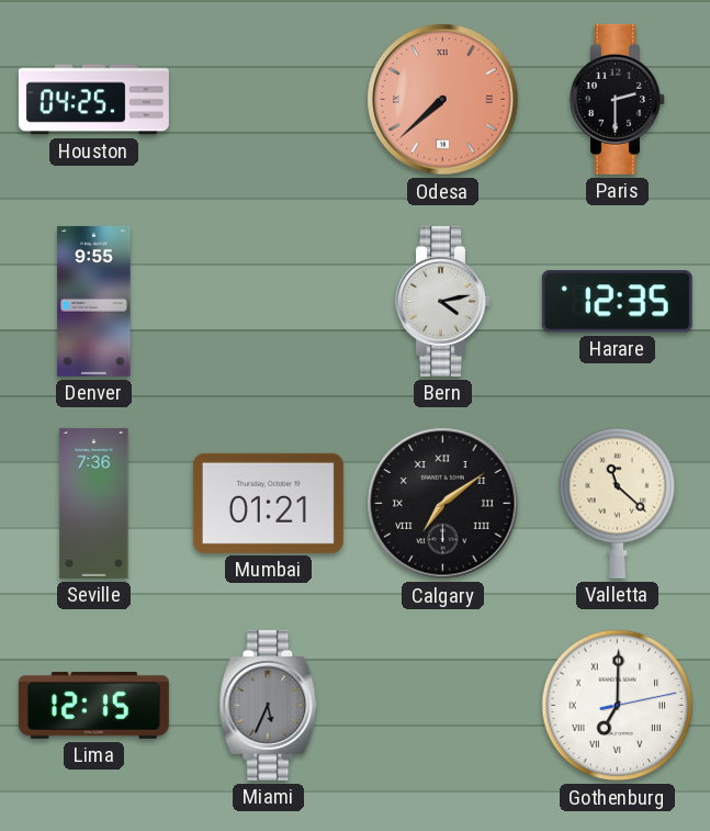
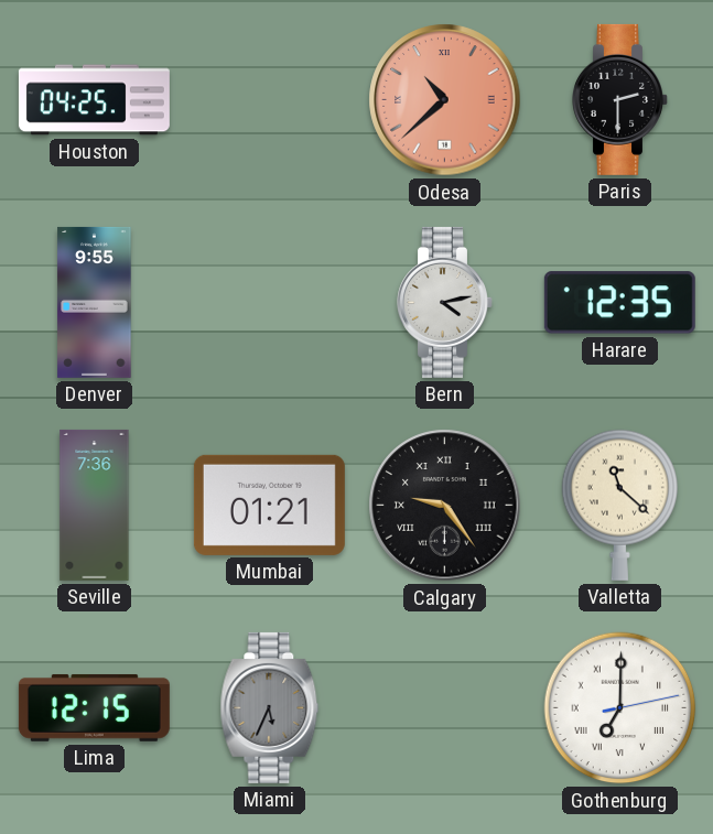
Odesa: 7:38 -> 10:38
Calgary: 7:09 -> 9:24
